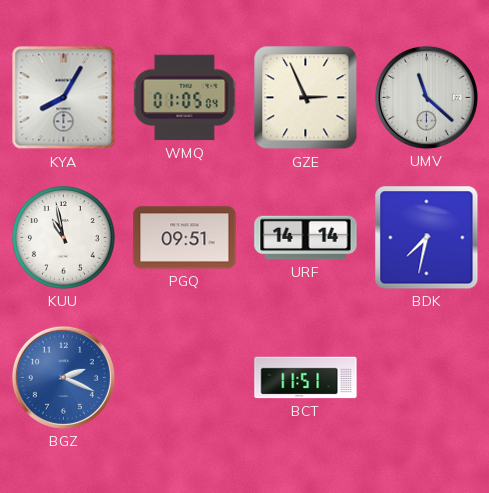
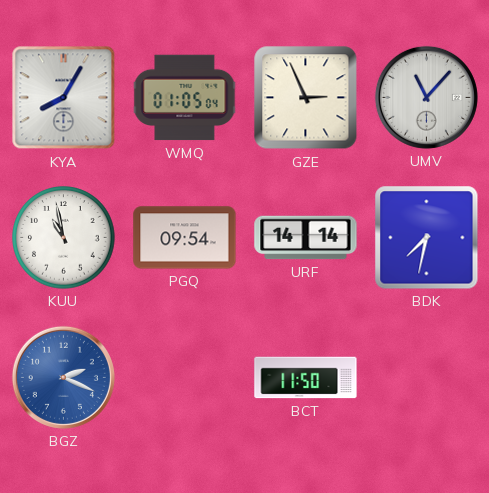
UMV: 11:22 -> 11:07
PGQ: 09:51 -> 09:54
BCT: 11:51 -> 11:50
